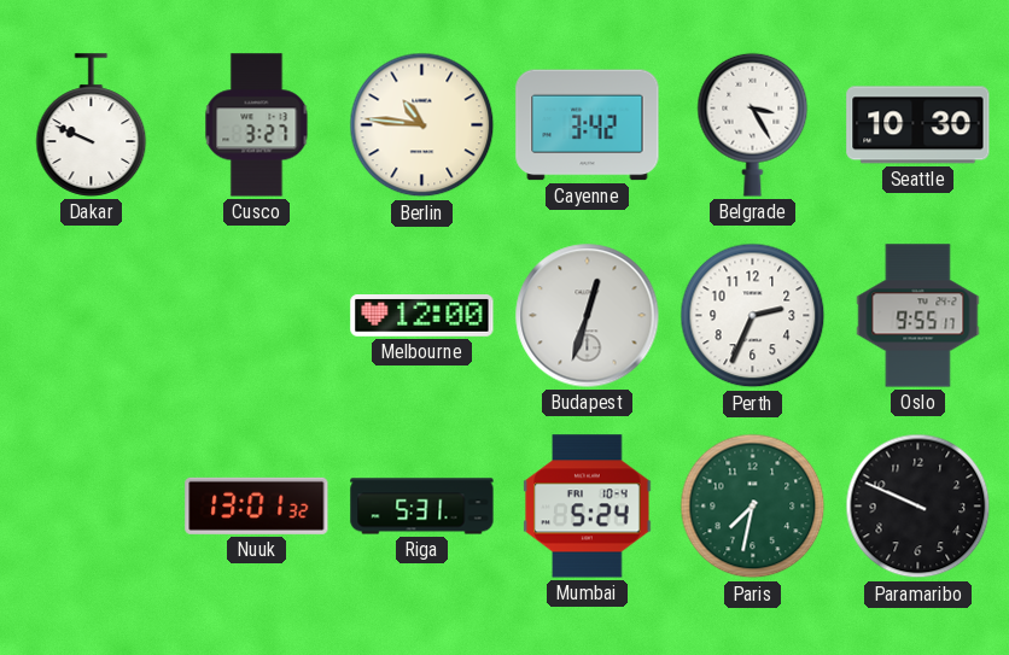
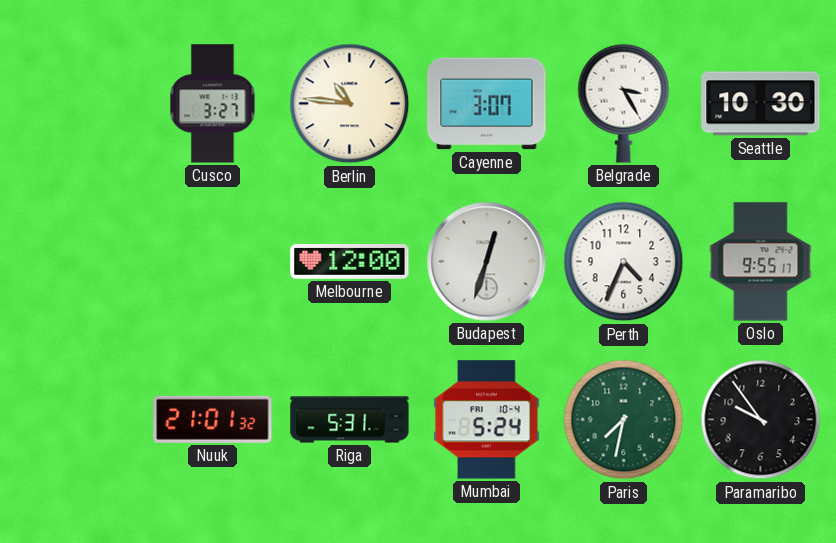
Dakar: 9:49 -> none
Cayenne: 3:42 -> 3:07
Perth: 2:34 -> 4:34
Nuuk: 13:01 -> 21:01
Paramaribo: 9:49 -> 9:54
